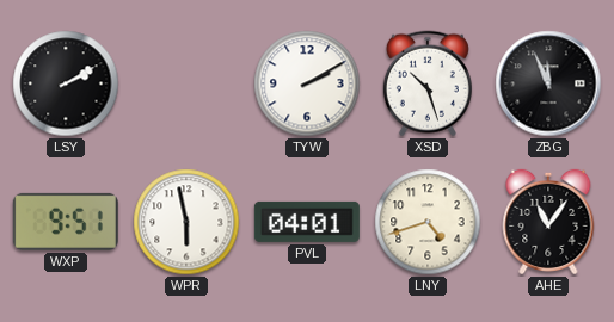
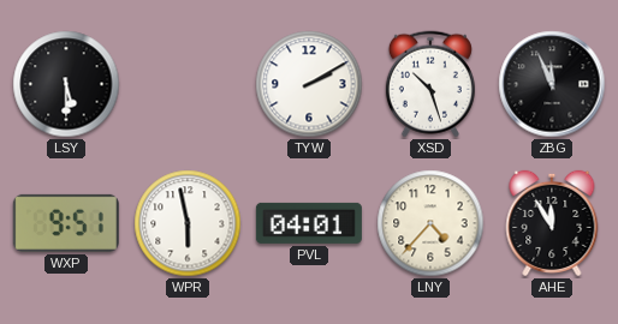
LSY: 2:10 -> 5:30
LNY: 4:42 -> 4:37
AHE: 11:06 -> 11:55
